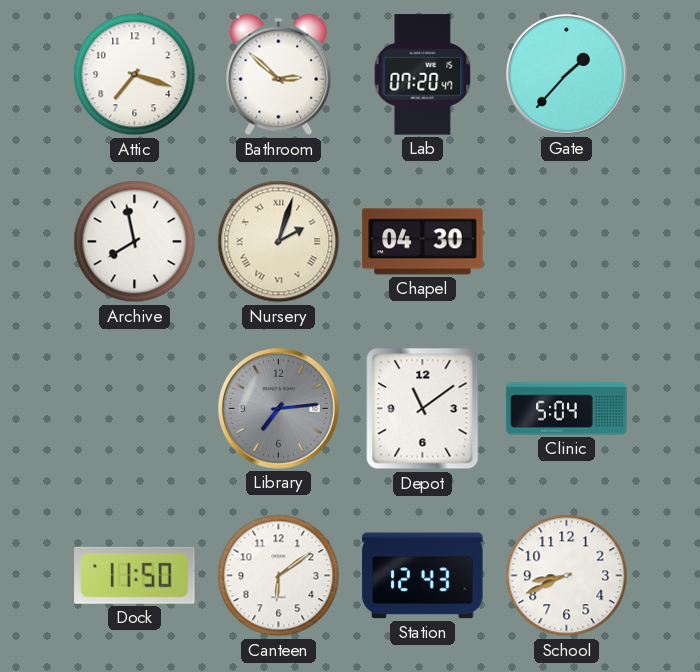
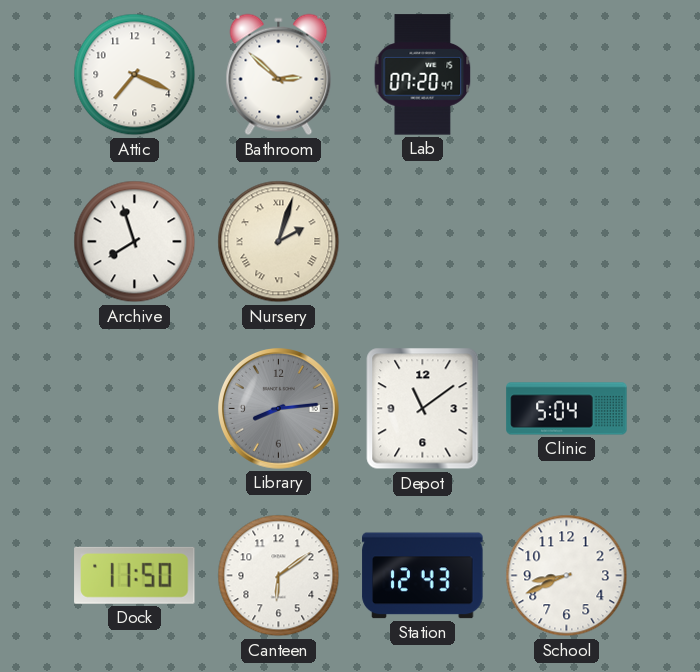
Attic: 7:18 -> 7:19
Gate: 1:37 -> none
Archive: 7:58 -> 7:57
Chapel: 04:30 -> none
Library: 7:14 -> 8:14
